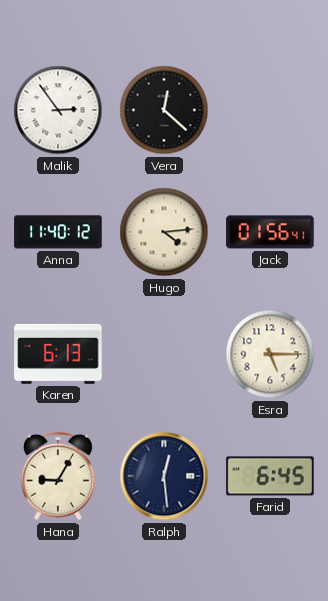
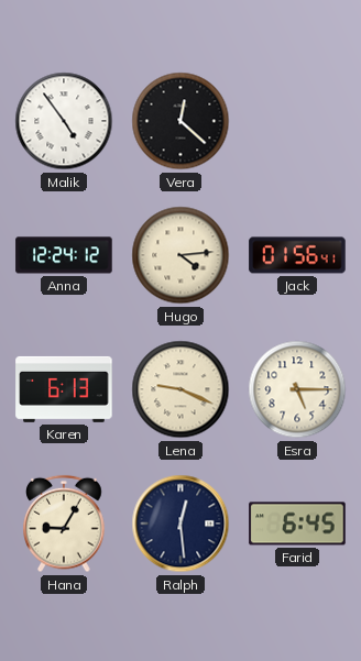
Malik: 2:54 -> 4:54
Anna: 11:40 -> 12:24
Lena: none -> 9:19
